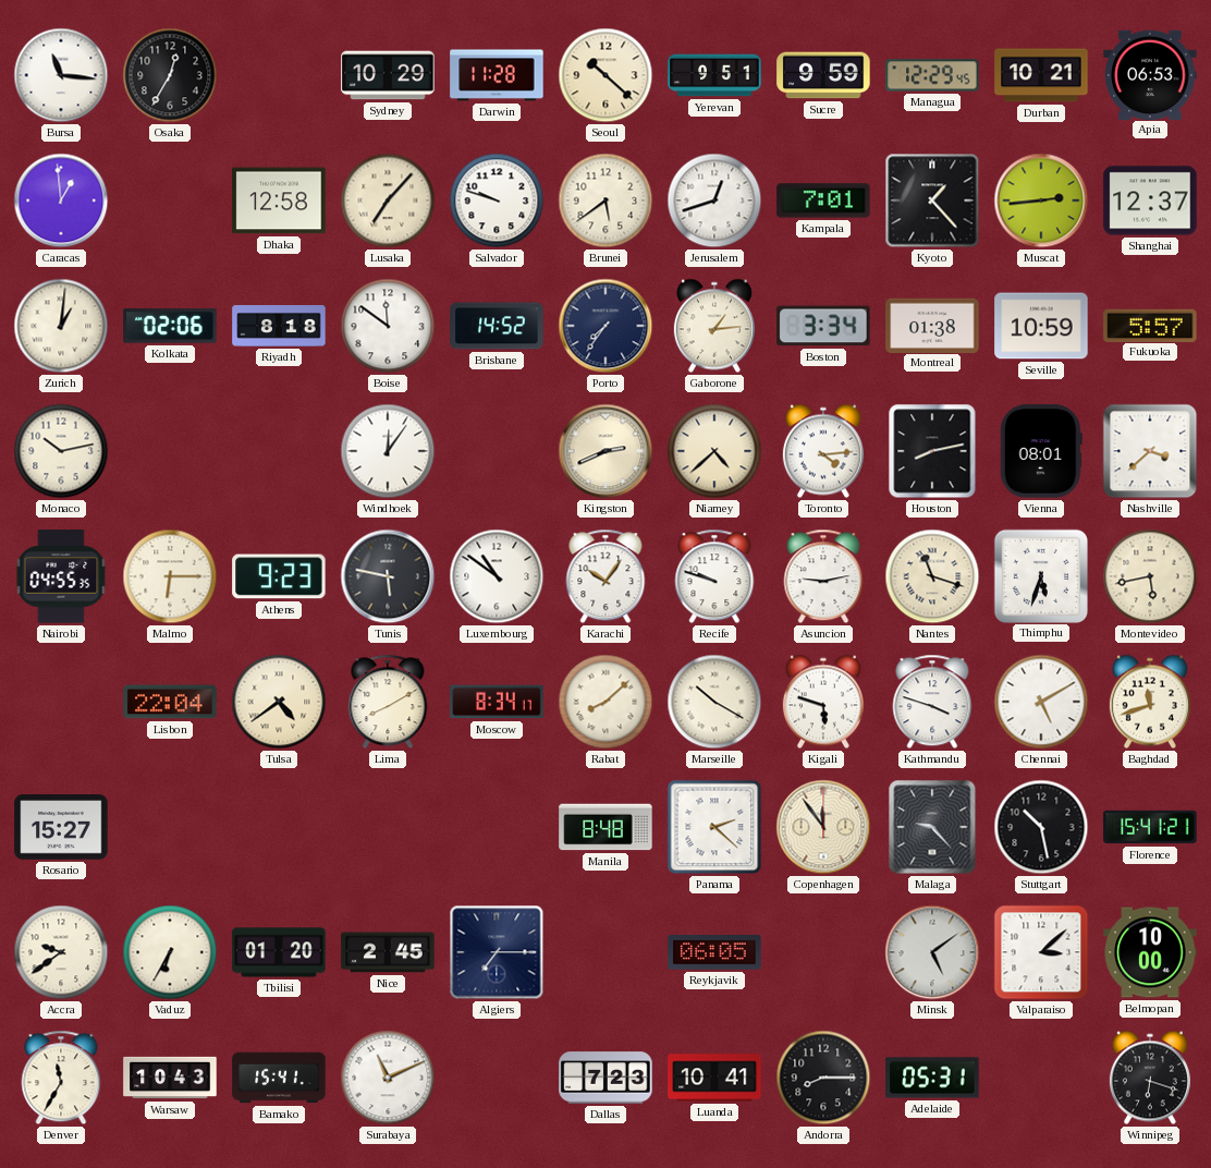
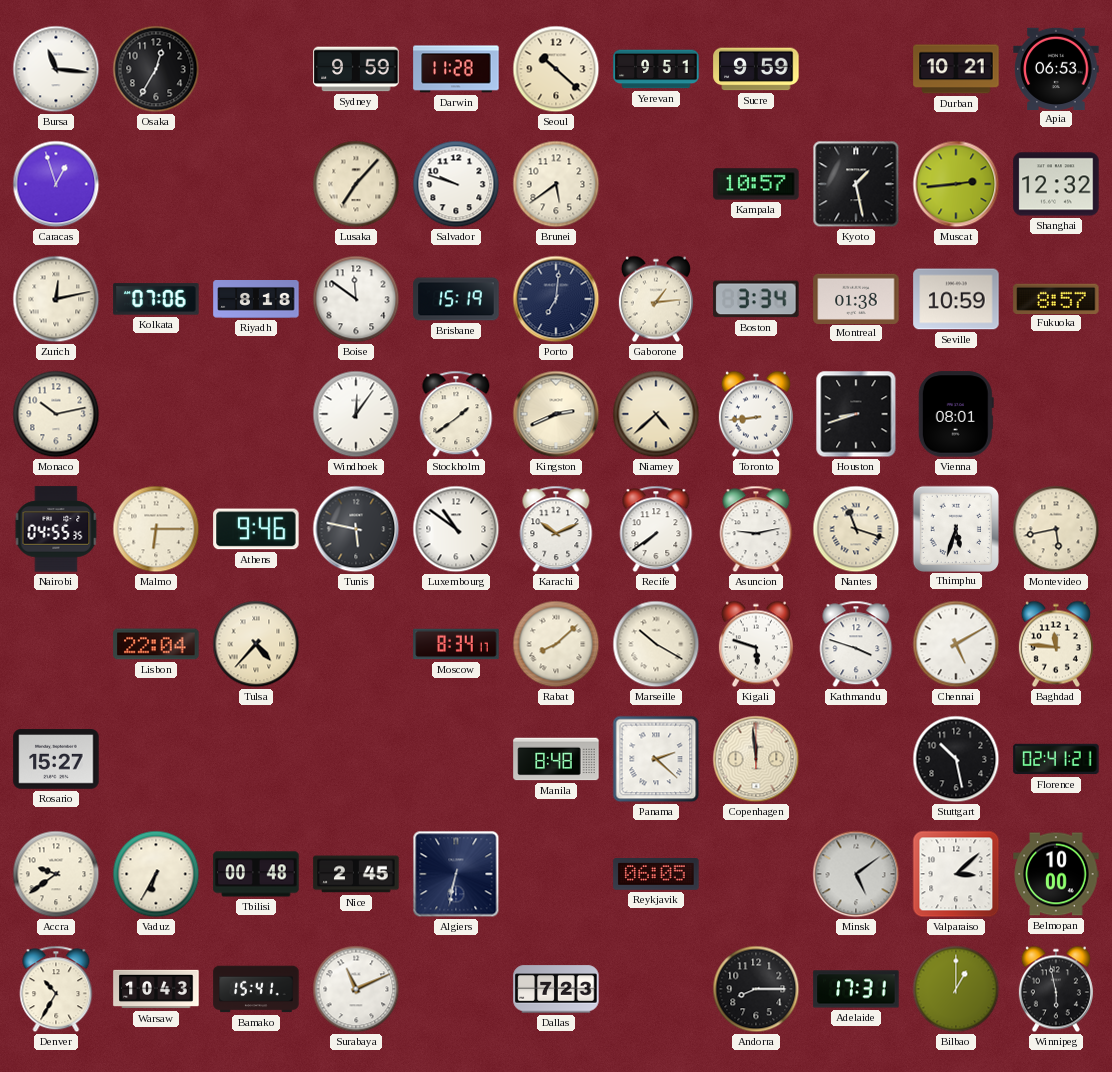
Sydney: 10:29 -> 9:59
Managua: 12:29 -> none
Caracas: 12:59 -> 12:57
Dhaka: 12:58 -> none
Jerusalem: 12:42 -> none
Kampala: 7:01 -> 10:57
Kyoto: 1:23 -> 1:28
Shanghai: 12:37 -> 12:32
Zurich: 1:01 -> 12:13
Kolkata: 02:06 -> 07:06
Brisbane: 14:52 -> 15:19
Porto: 7:36 -> 7:01
Fukuoka: 5:57 -> 8:57
Stockholm: none -> 1:39
Toronto: 4:14 -> 8:44
Houston: 8:13 -> 8:42
Nashville: 3:38 -> none
Athens: 9:23 -> 9:46
Karachi: 10:06 -> 10:11
Recife: 9:48 -> 7:39
Tulsa: 4:39 -> 4:37
Lima: 8:10 -> none
Baghdad: 11:42 -> 11:46
Copenhagen: 11:54 -> 11:59
Malaga: 9:23 -> none
Florence: 15:41 -> 02:41
Tbilisi: 01:20 -> 00:48
Algiers: 7:15 -> 6:32
Denver: 11:35 -> 10:35
Luanda: 10:41 -> none
Adelaide: 05:31 -> 17:31
Bilbao: none -> 1:00
Winnipeg: 6:18 -> 5:58
